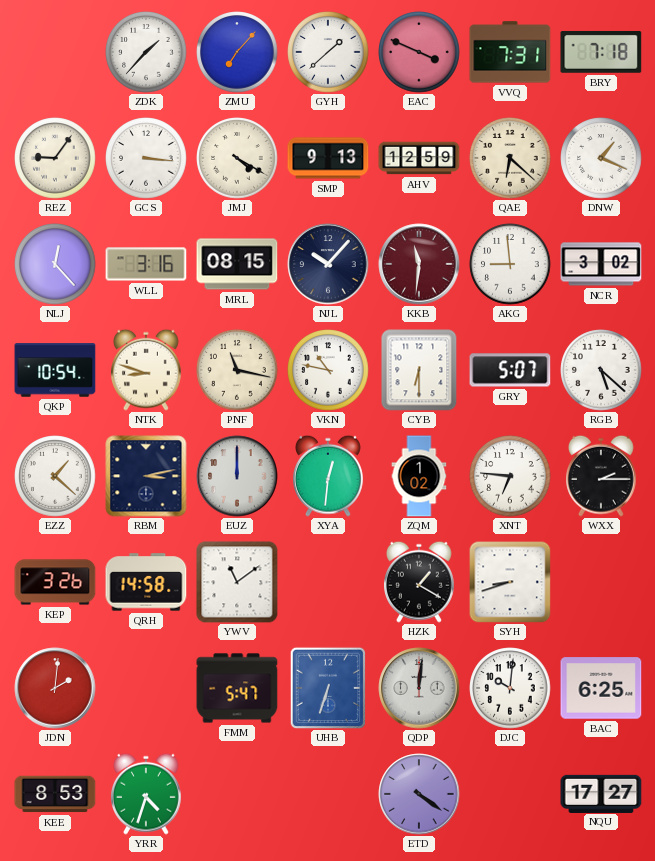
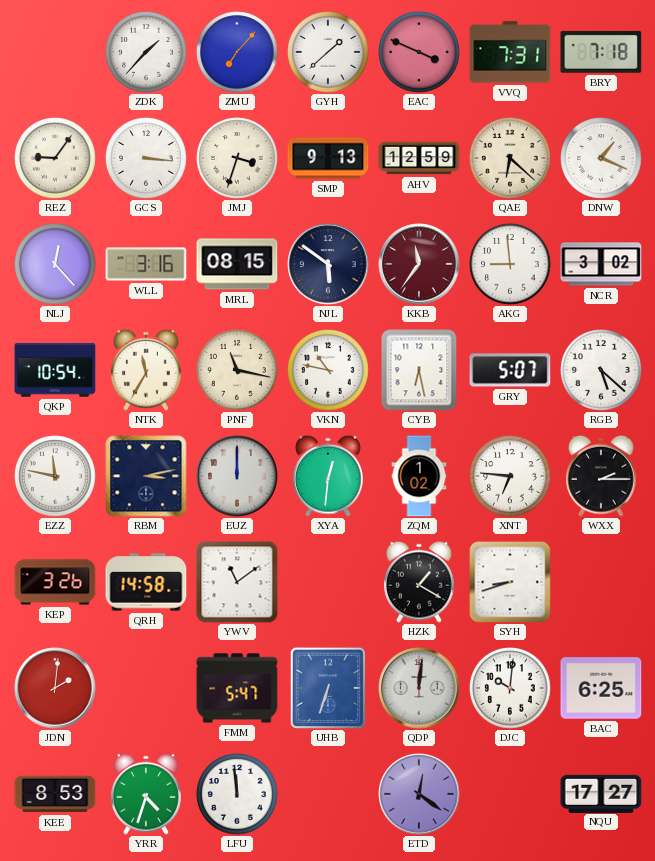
JMJ: 4:20 -> 3:33
NJL: 10:07 -> 5:51
KKB: 11:31 -> 11:36
NTK: 8:48 -> 11:35
CYB: 6:30 -> 6:28
EZZ: 1:22 -> 11:47
LFU: none -> 11:59
ETD: 4:21 -> 12:21
